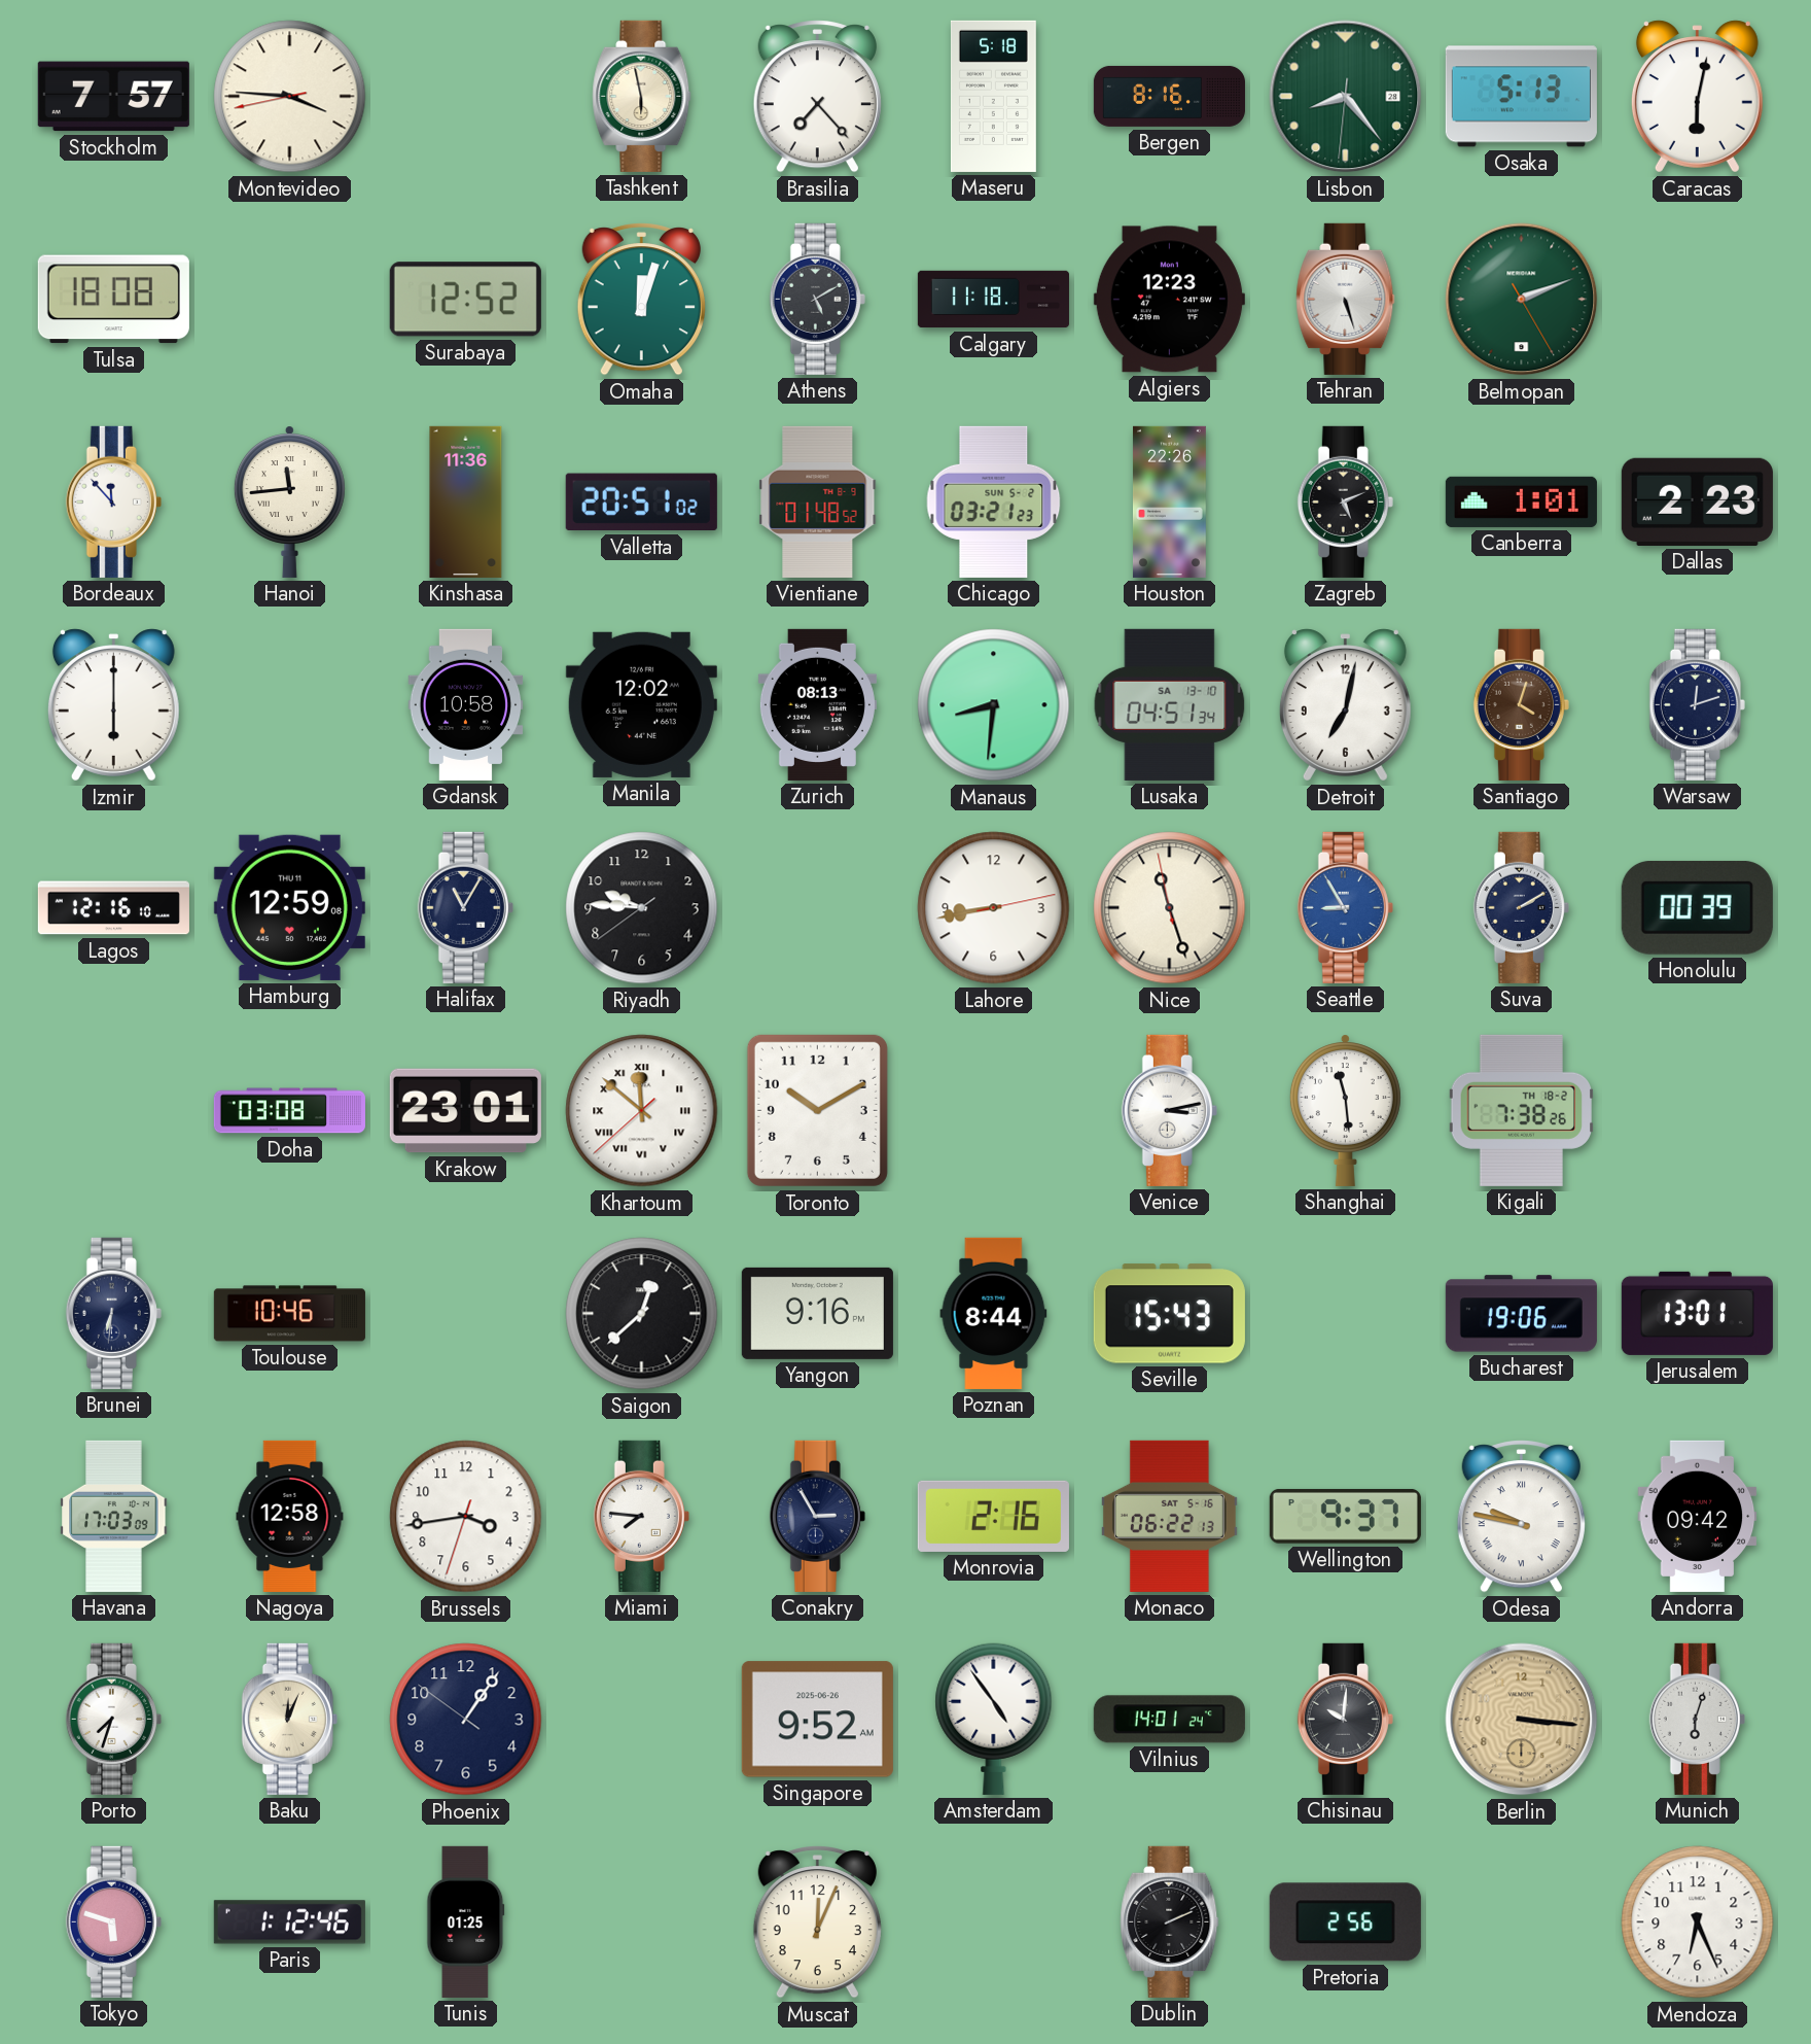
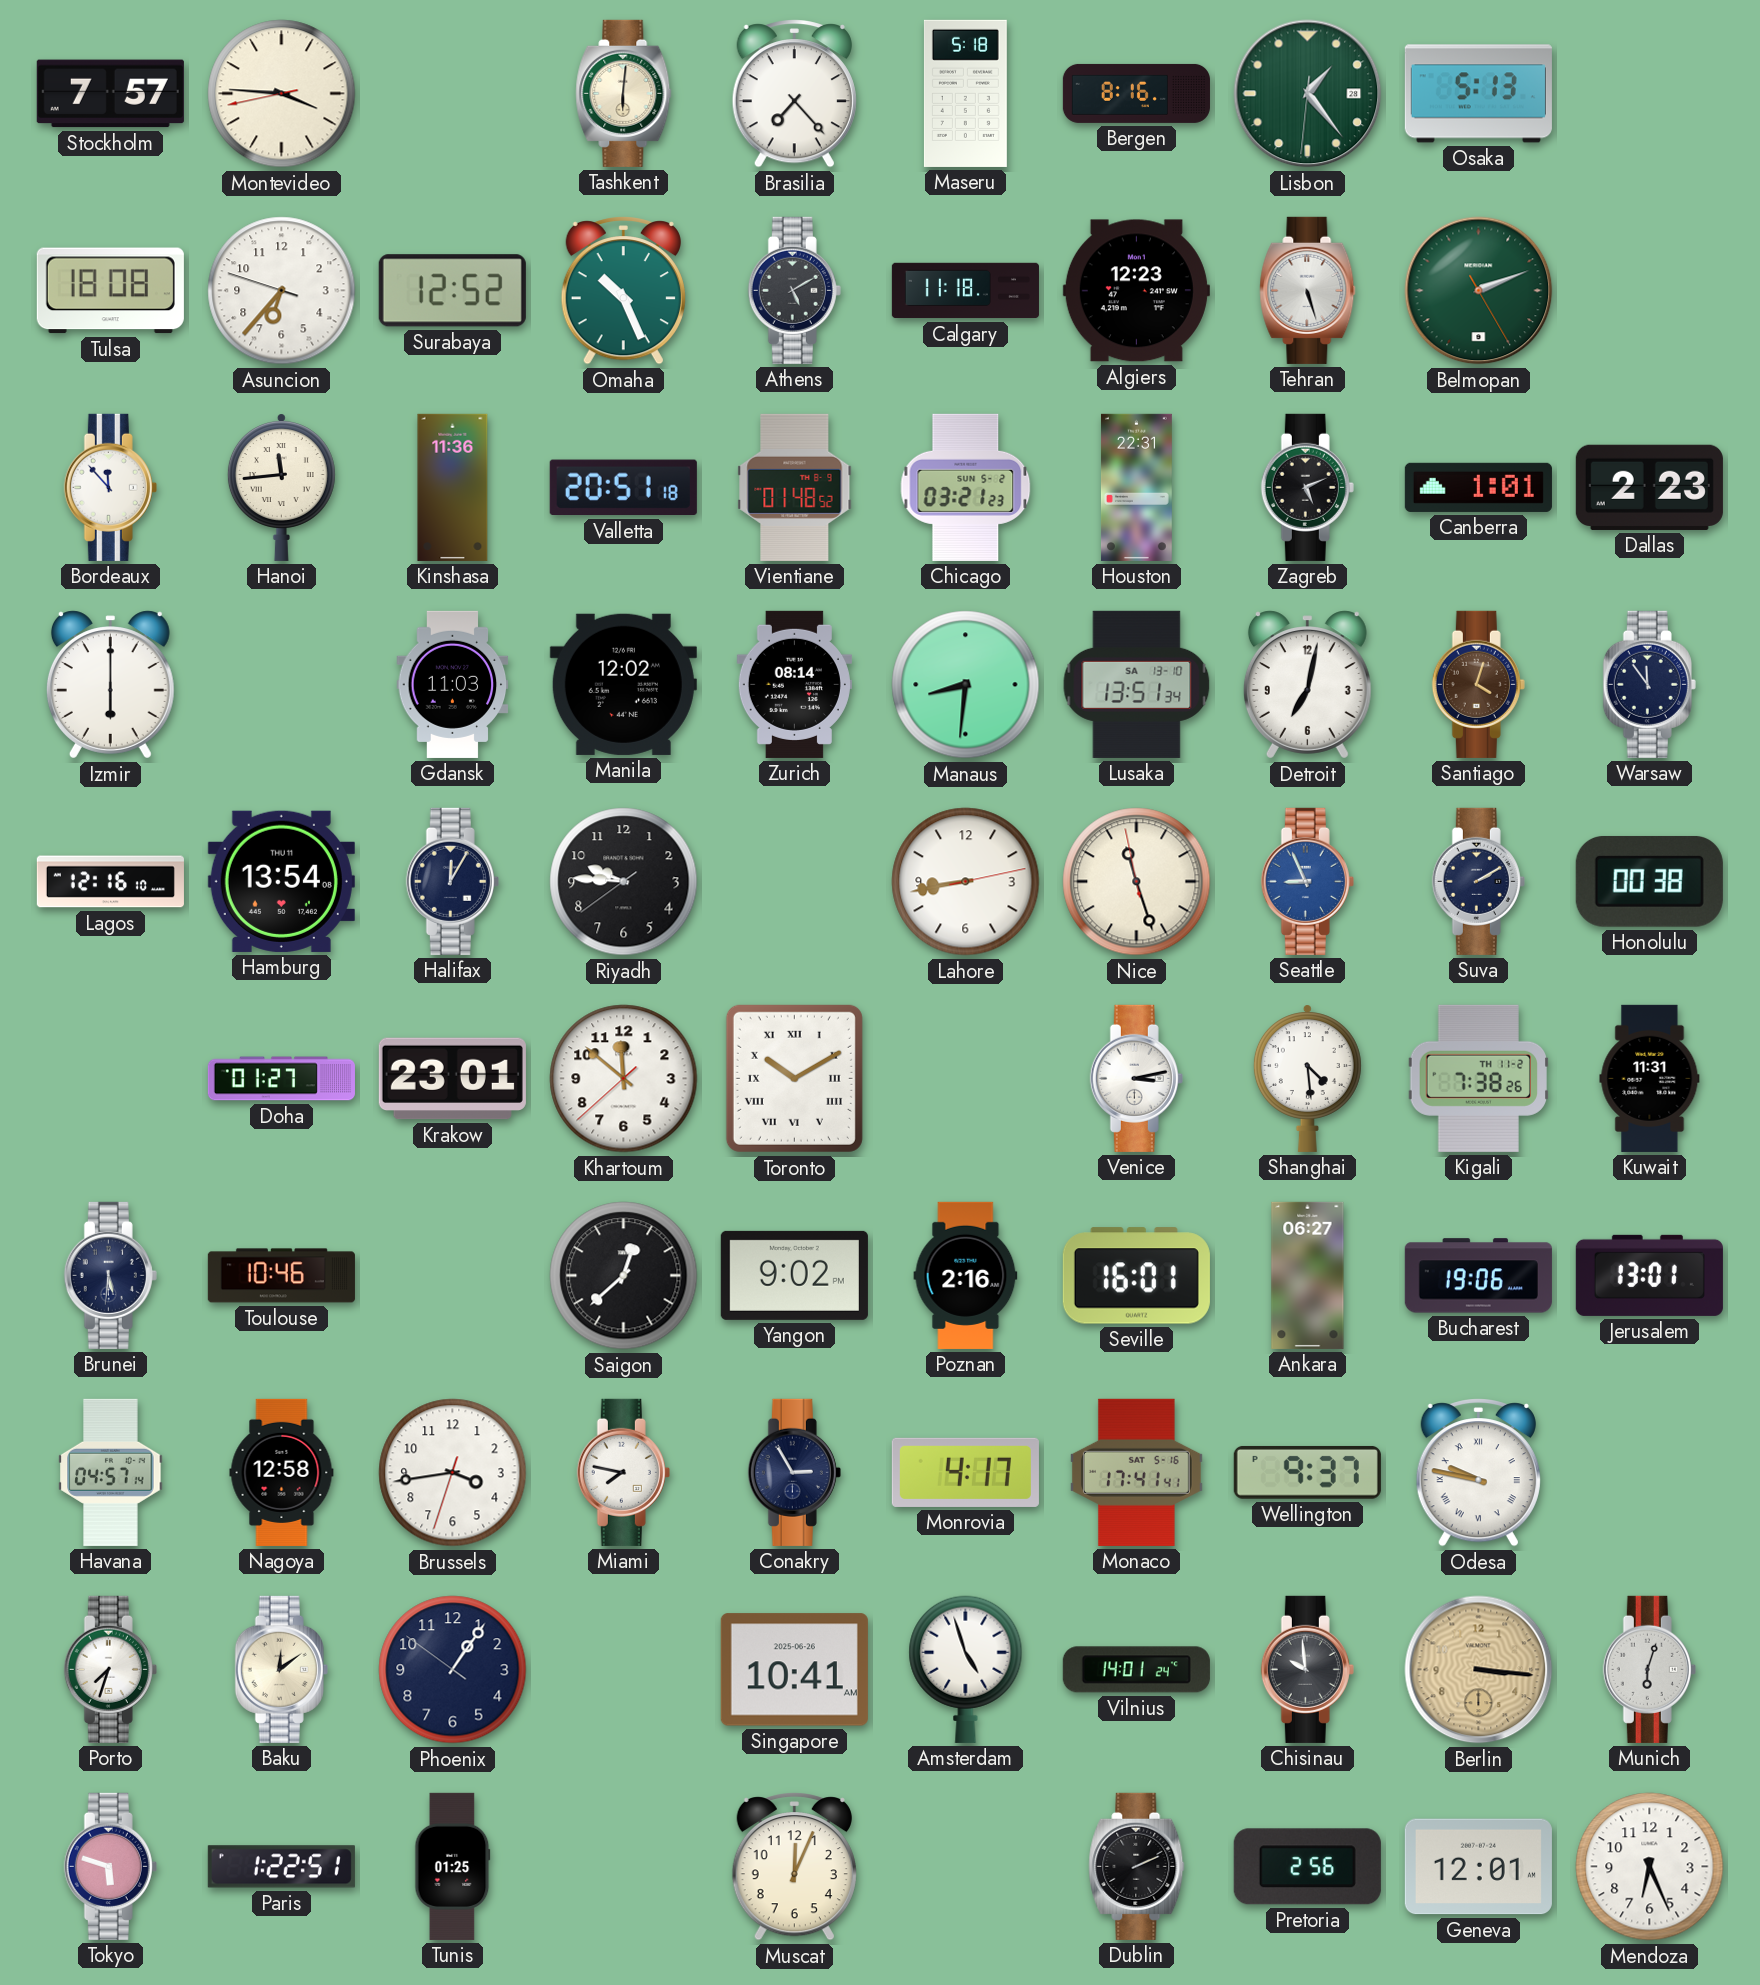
Tashkent: 5:58 -> 6:01
Lisbon: 8:23 -> 1:23
Caracas: 6:02 -> none
Asuncion: none -> 6:36
Omaha: 12:03 -> 10:26
Valletta: 20:51:02 -> 20:51:18
Houston: 22:26 -> 22:31
Gdansk: 10:58 -> 11:03
Zurich: 08:13 -> 08:14
Lusaka: 04:51 -> 13:51
Warsaw: 12:12 -> 11:54
Hamburg: 12:59 -> 13:54
Halifax: 11:05 -> 12:05
Seattle: 8:55 -> 8:56
Honolulu: 00:39 -> 00:38
Doha: 03:08 -> 01:27
Khartoum numerals: Roman -> Arabic
Toronto numerals: Arabic -> Roman
Shanghai: 11:29 -> 4:29
Kigali date: TH 18-2 -> TH 11-2
Kuwait: none -> 11:31
Brunei: 6:31 -> 5:31
Yangon: 9:16 -> 9:02
Poznan: 8:44 -> 2:16
Seville: 15:43 -> 16:01
Ankara: none -> 06:27
Havana: 17:03 -> 04:57
Miami: 7:46 -> 7:47
Monrovia: 2:16 -> 4:17
Monaco: 06:22 -> 17:41
Andorra: 09:42 -> none
Baku: 12:04 -> 12:09
Singapore: 9:52 -> 10:41
Amsterdam: 4:54 -> 4:57
Chisinau: 10:01 -> 9:59
Paris: 1:12 -> 1:22
Geneva: none -> 12:01
